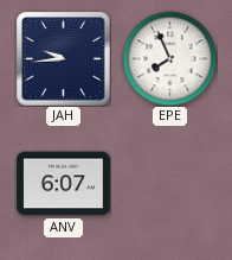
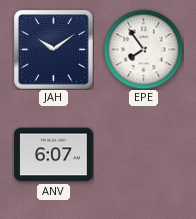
JAH: 9:44 -> 10:09
EPE: 7:56 -> 7:54
